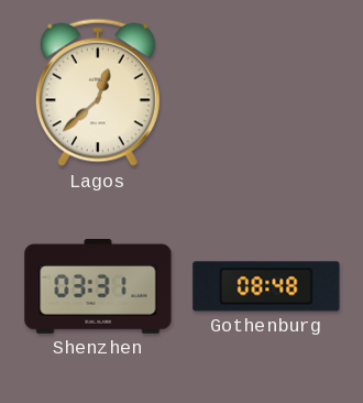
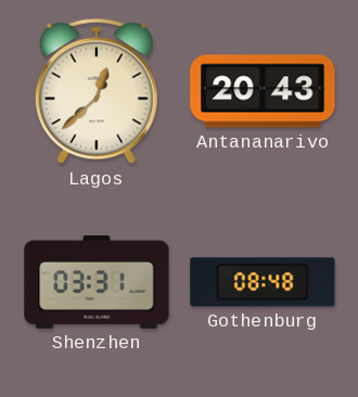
Antananarivo: none -> 20:43
